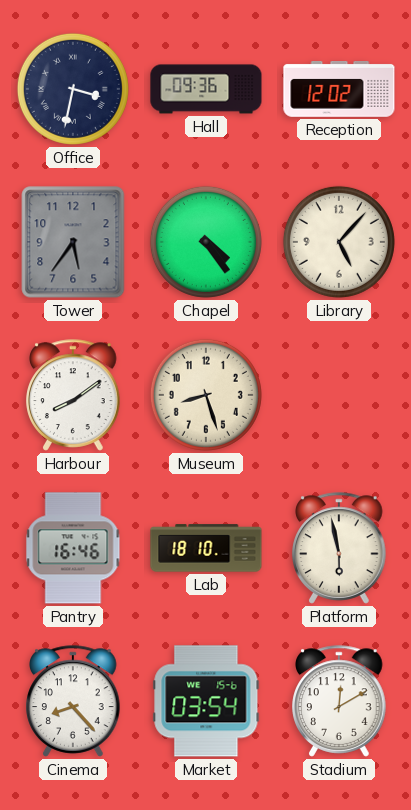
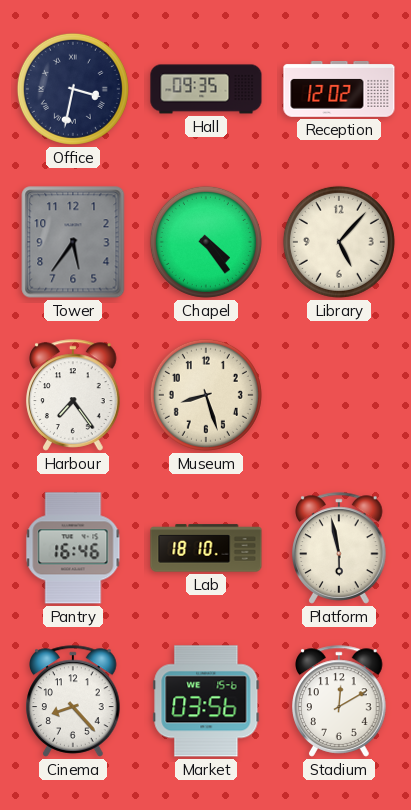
Hall: 09:36 -> 09:35
Harbour: 8:09 -> 7:24
Market: 03:54 -> 03:56
